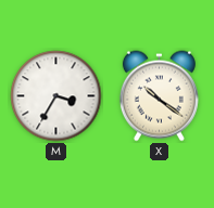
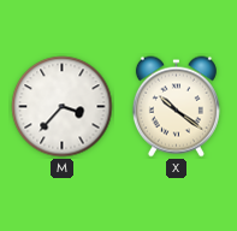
M: 3:35 -> 3:37
